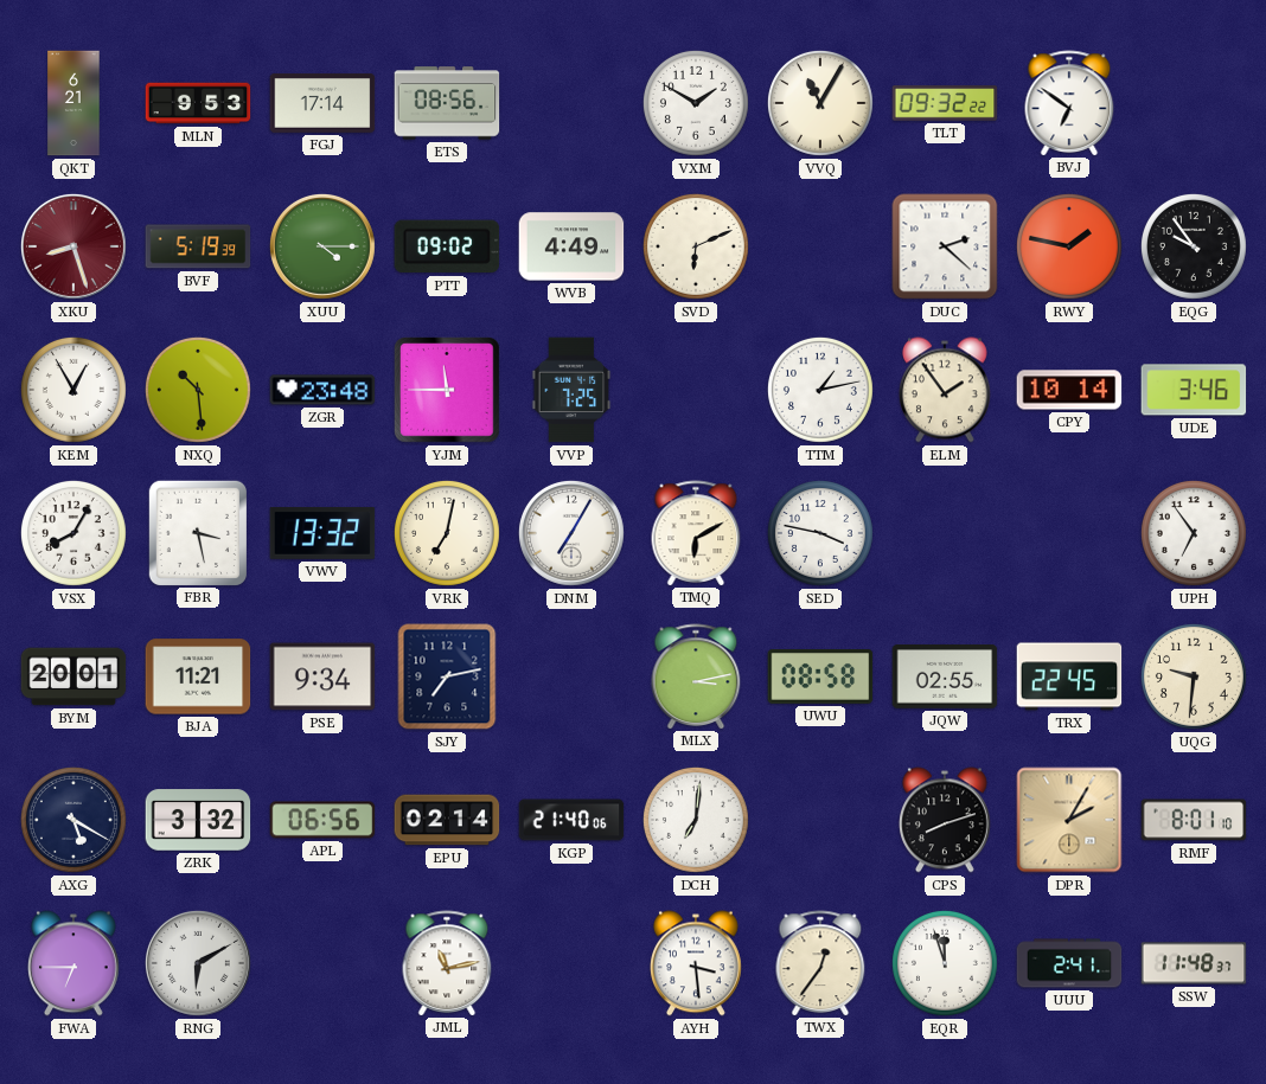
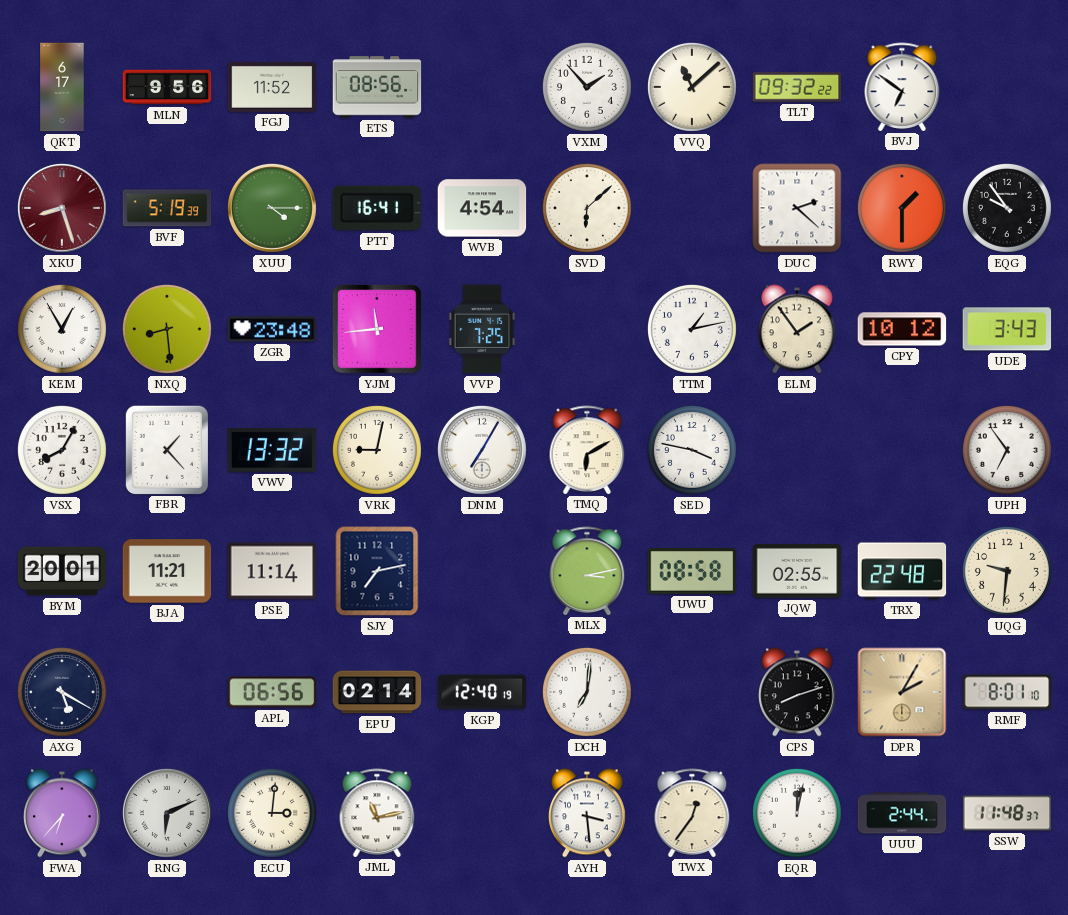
QKT: 6:21 -> 6:17
MLN: 9:53 -> 9:56
FGJ: 17:14 -> 11:52
VXM: 1:50 -> 1:53
VVQ: 11:05 -> 11:08
PTT: 09:02 -> 16:41
WVB: 4:49 -> 4:54
SVD: 6:11 -> 6:08
RWY: 1:47 -> 1:30
NXQ: 10:29 -> 8:29
YJM: 11:45 -> 11:44
CPY: 10:14 -> 10:12
UDE: 3:46 -> 3:43
FBR: 3:28 -> 1:23
VRK: 7:02 -> 9:02
PSE: 9:34 -> 11:14
TRX: 22:45 -> 22:48
ZRK: 3:32 -> none
KGP: 21:40 -> 12:40
FWA: 6:45 -> 6:37
RNG: 6:10 -> 6:11
ECU: none -> 3:01
EQR: 11:57 -> 12:02
UUU: 2:41 -> 2:44
